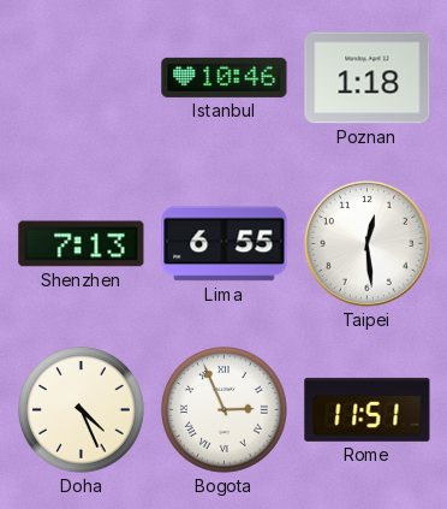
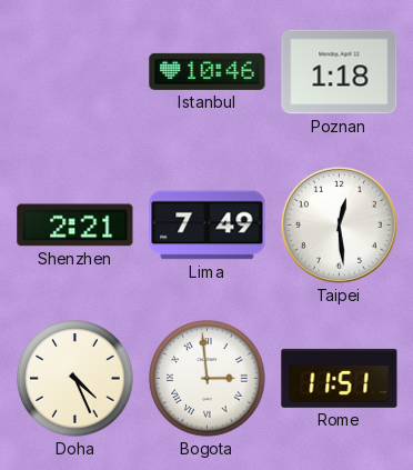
Shenzhen: 7:13 -> 2:21
Lima: 6:55 -> 7:49
Bogota: 2:56 -> 2:59
